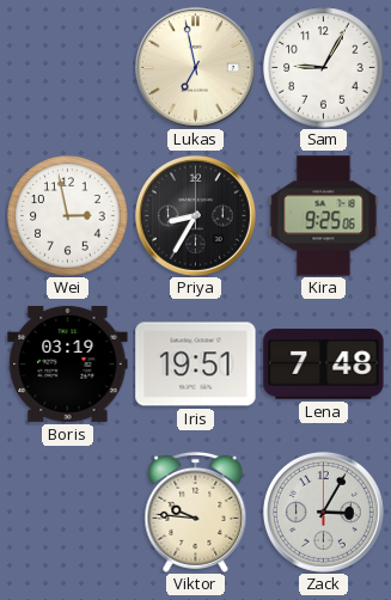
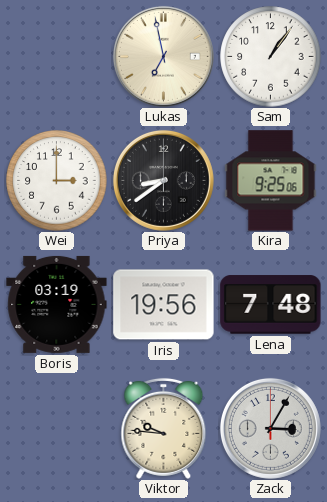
Sam: 9:05 -> 1:06
Wei: 2:58 -> 3:00
Priya: 8:35 -> 8:39
Iris: 19:51 -> 19:56
